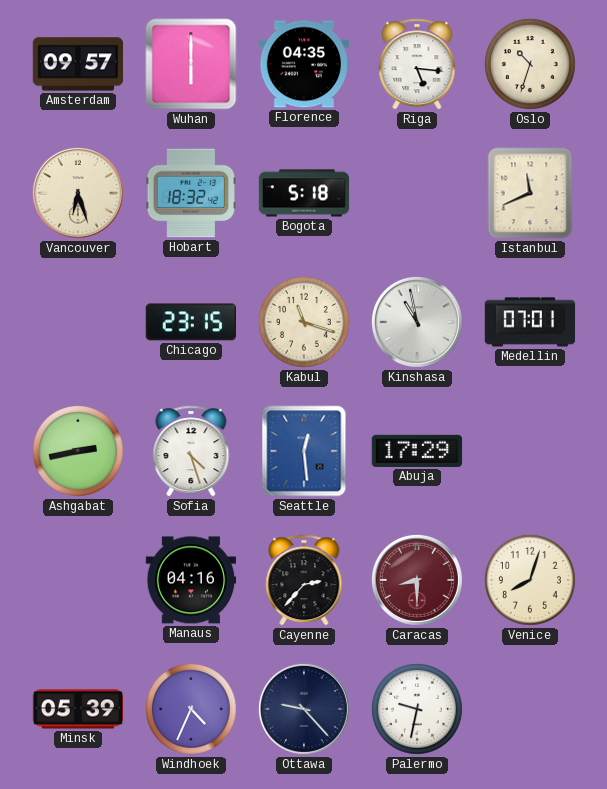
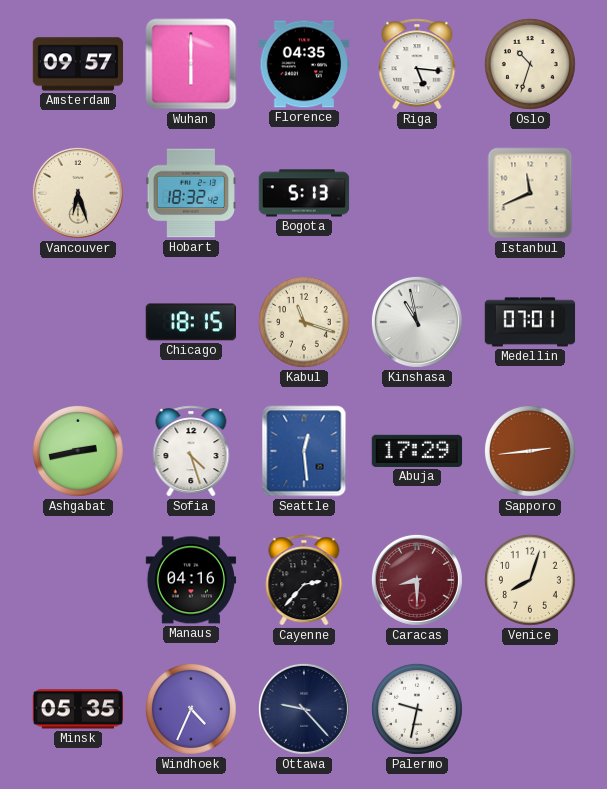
Bogota: 5:18 -> 5:13
Chicago: 23:15 -> 18:15
Sapporo: none -> 2:44
Minsk: 05:39 -> 05:35
